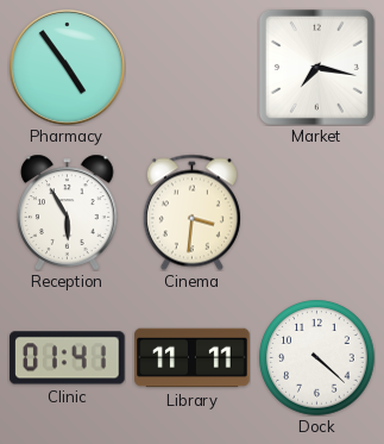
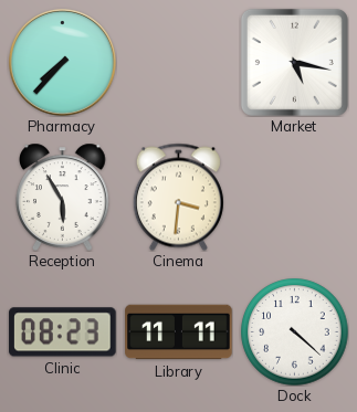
Pharmacy: 4:54 -> 7:37
Market: 7:17 -> 5:17
Clinic: 01:41 -> 08:23
